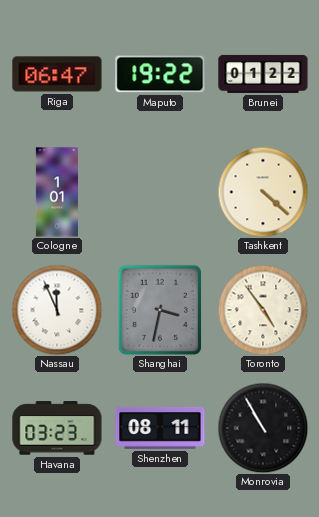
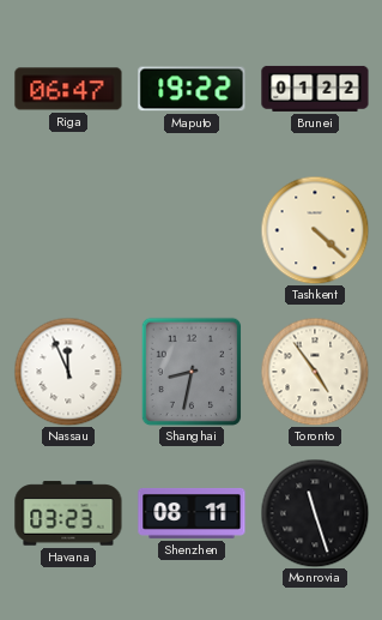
Cologne: 1:01 -> none
Shanghai: 3:32 -> 8:32
Monrovia: 10:55 -> 11:27
